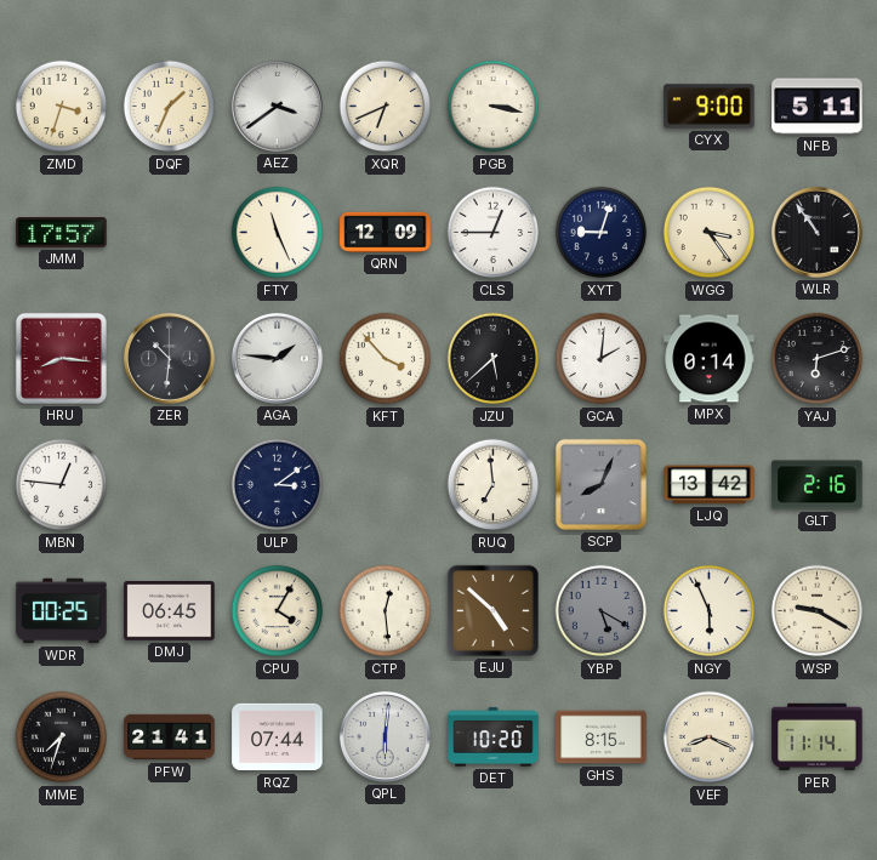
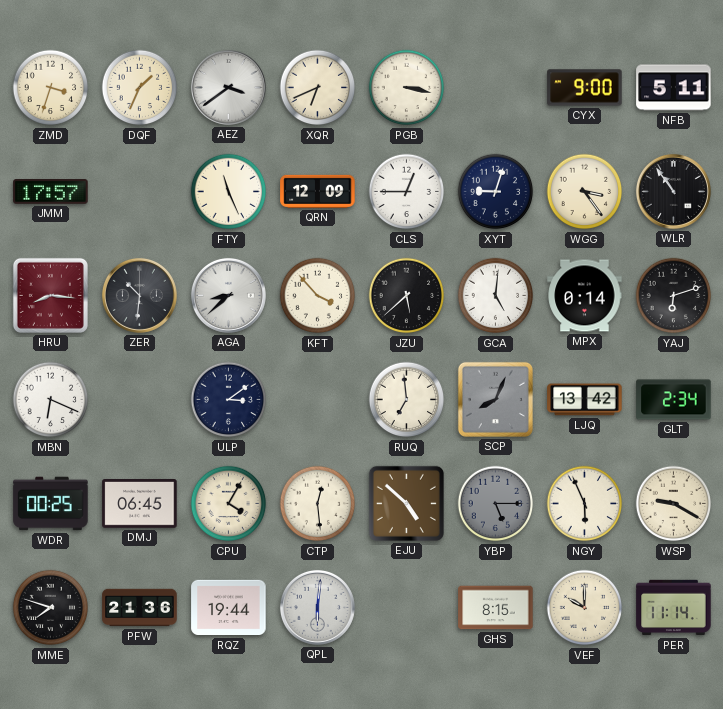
AGA: 1:46 -> 8:38
GCA: 2:01 -> 5:01
MBN: 12:46 -> 6:19
GLT: 2:16 -> 2:34
YBP: 5:20 -> 5:15
MME: 7:33 -> 7:48
PFW: 21:41 -> 21:36
RQZ: 07:44 -> 19:44
DET: 10:20 -> none
VEF: 8:19 -> 10:00
